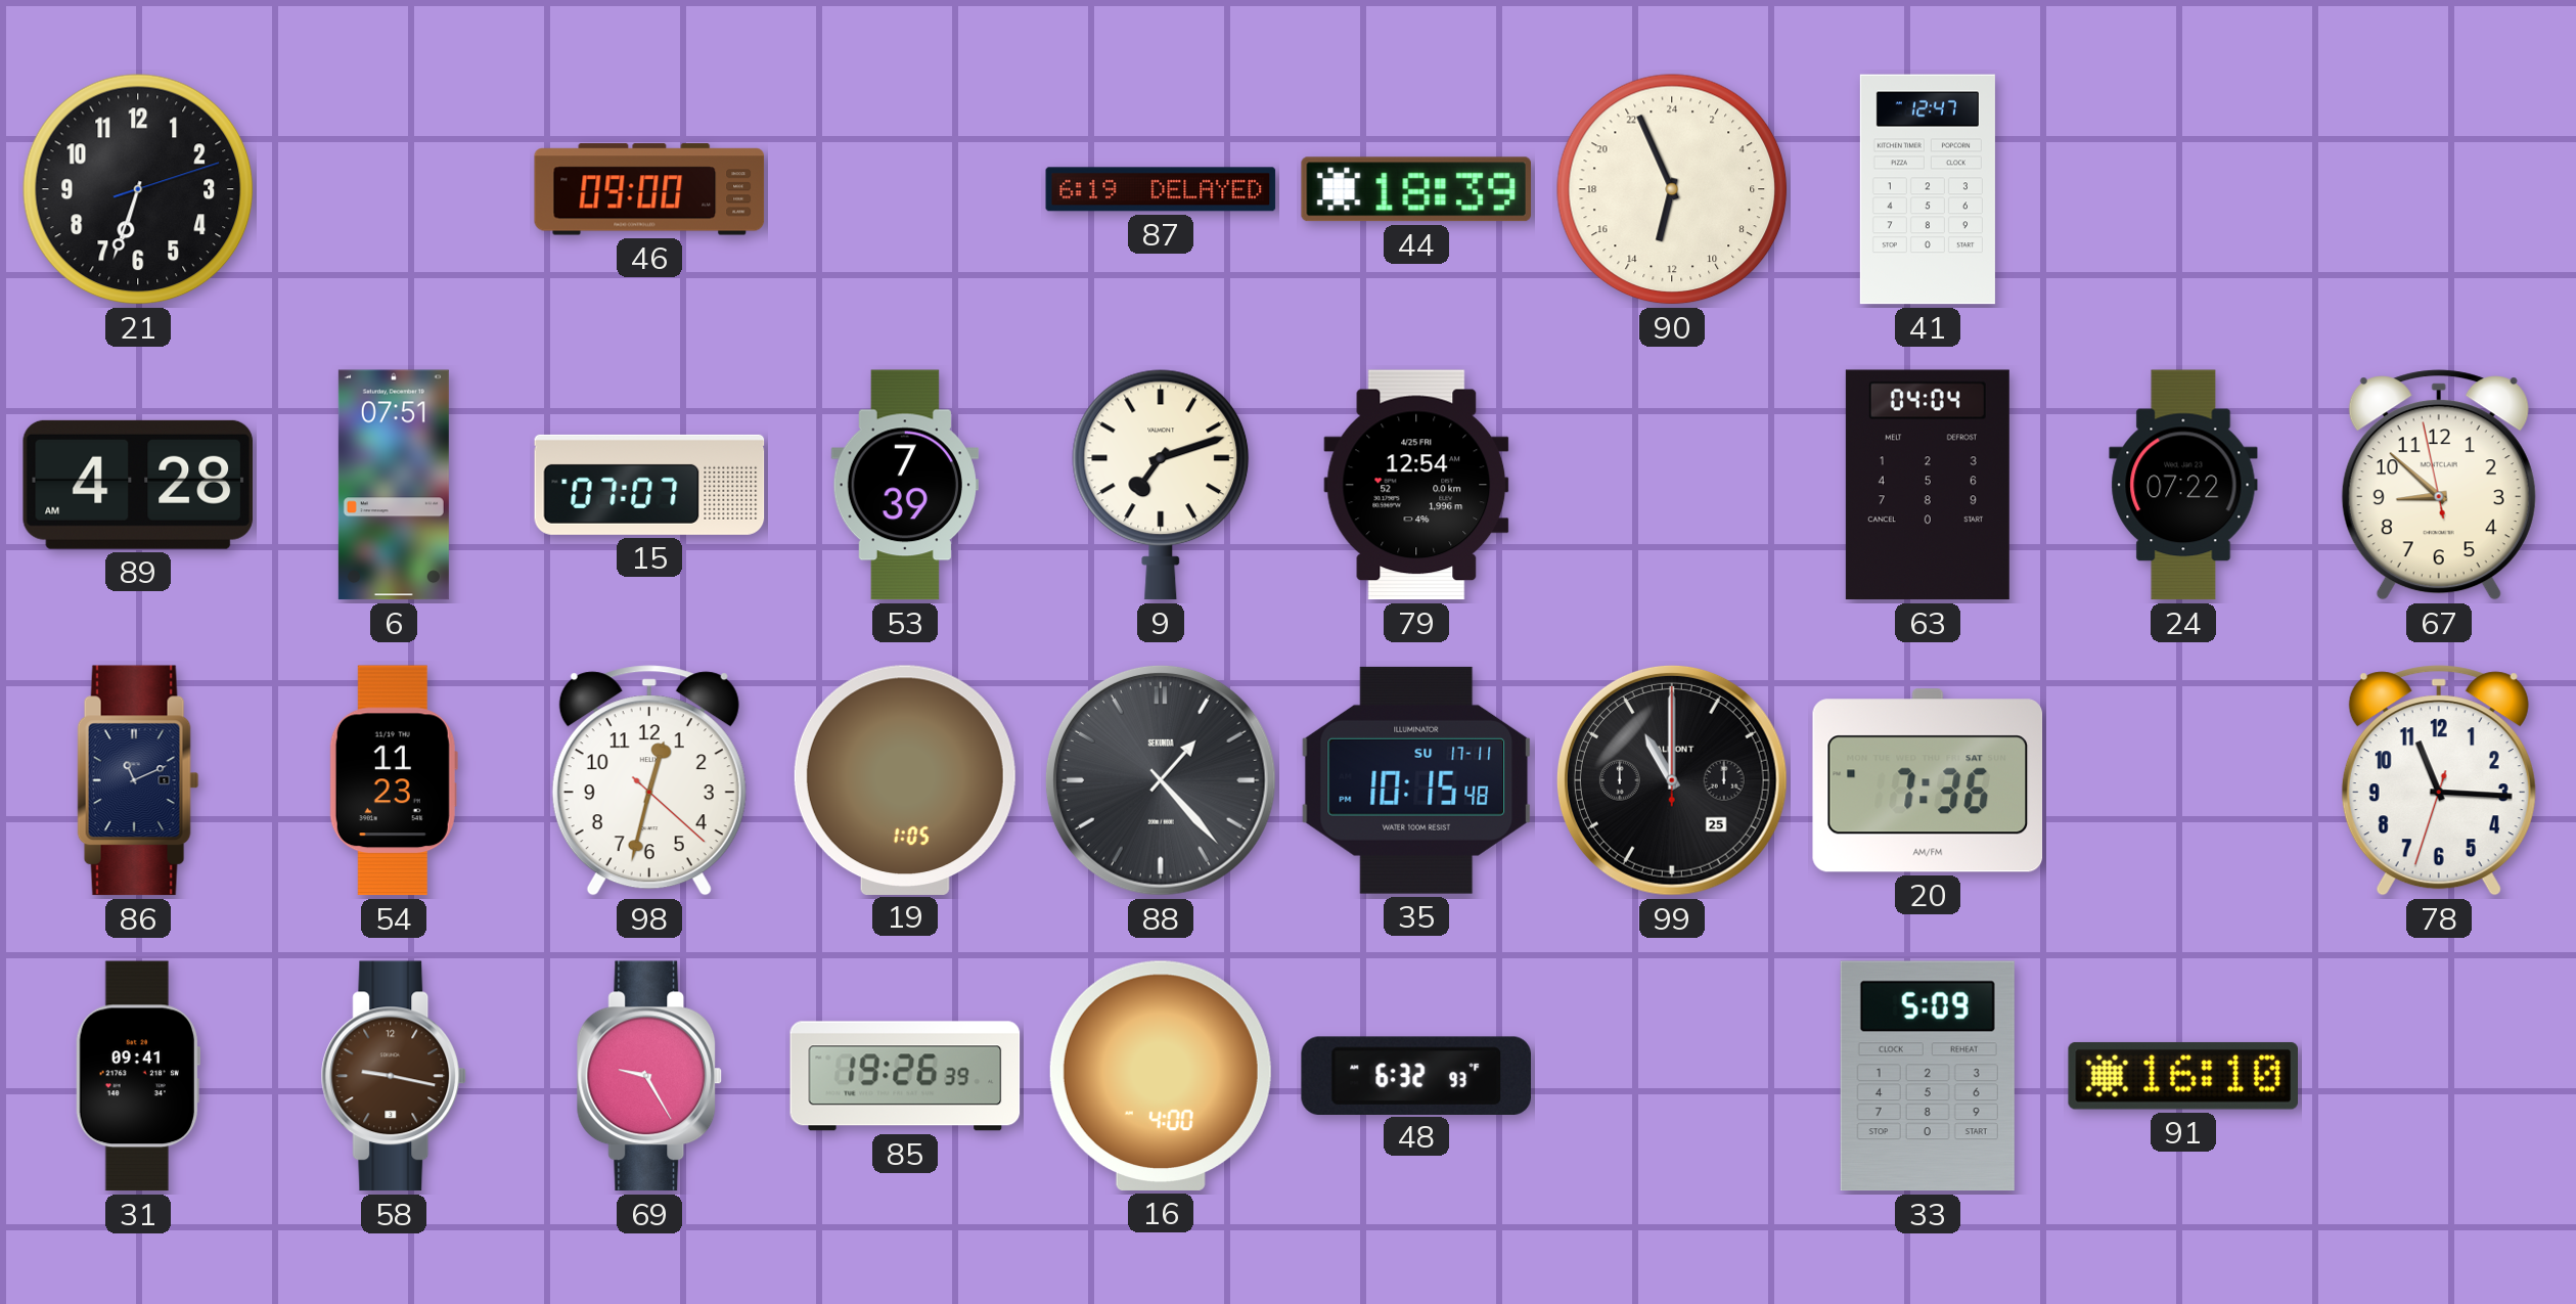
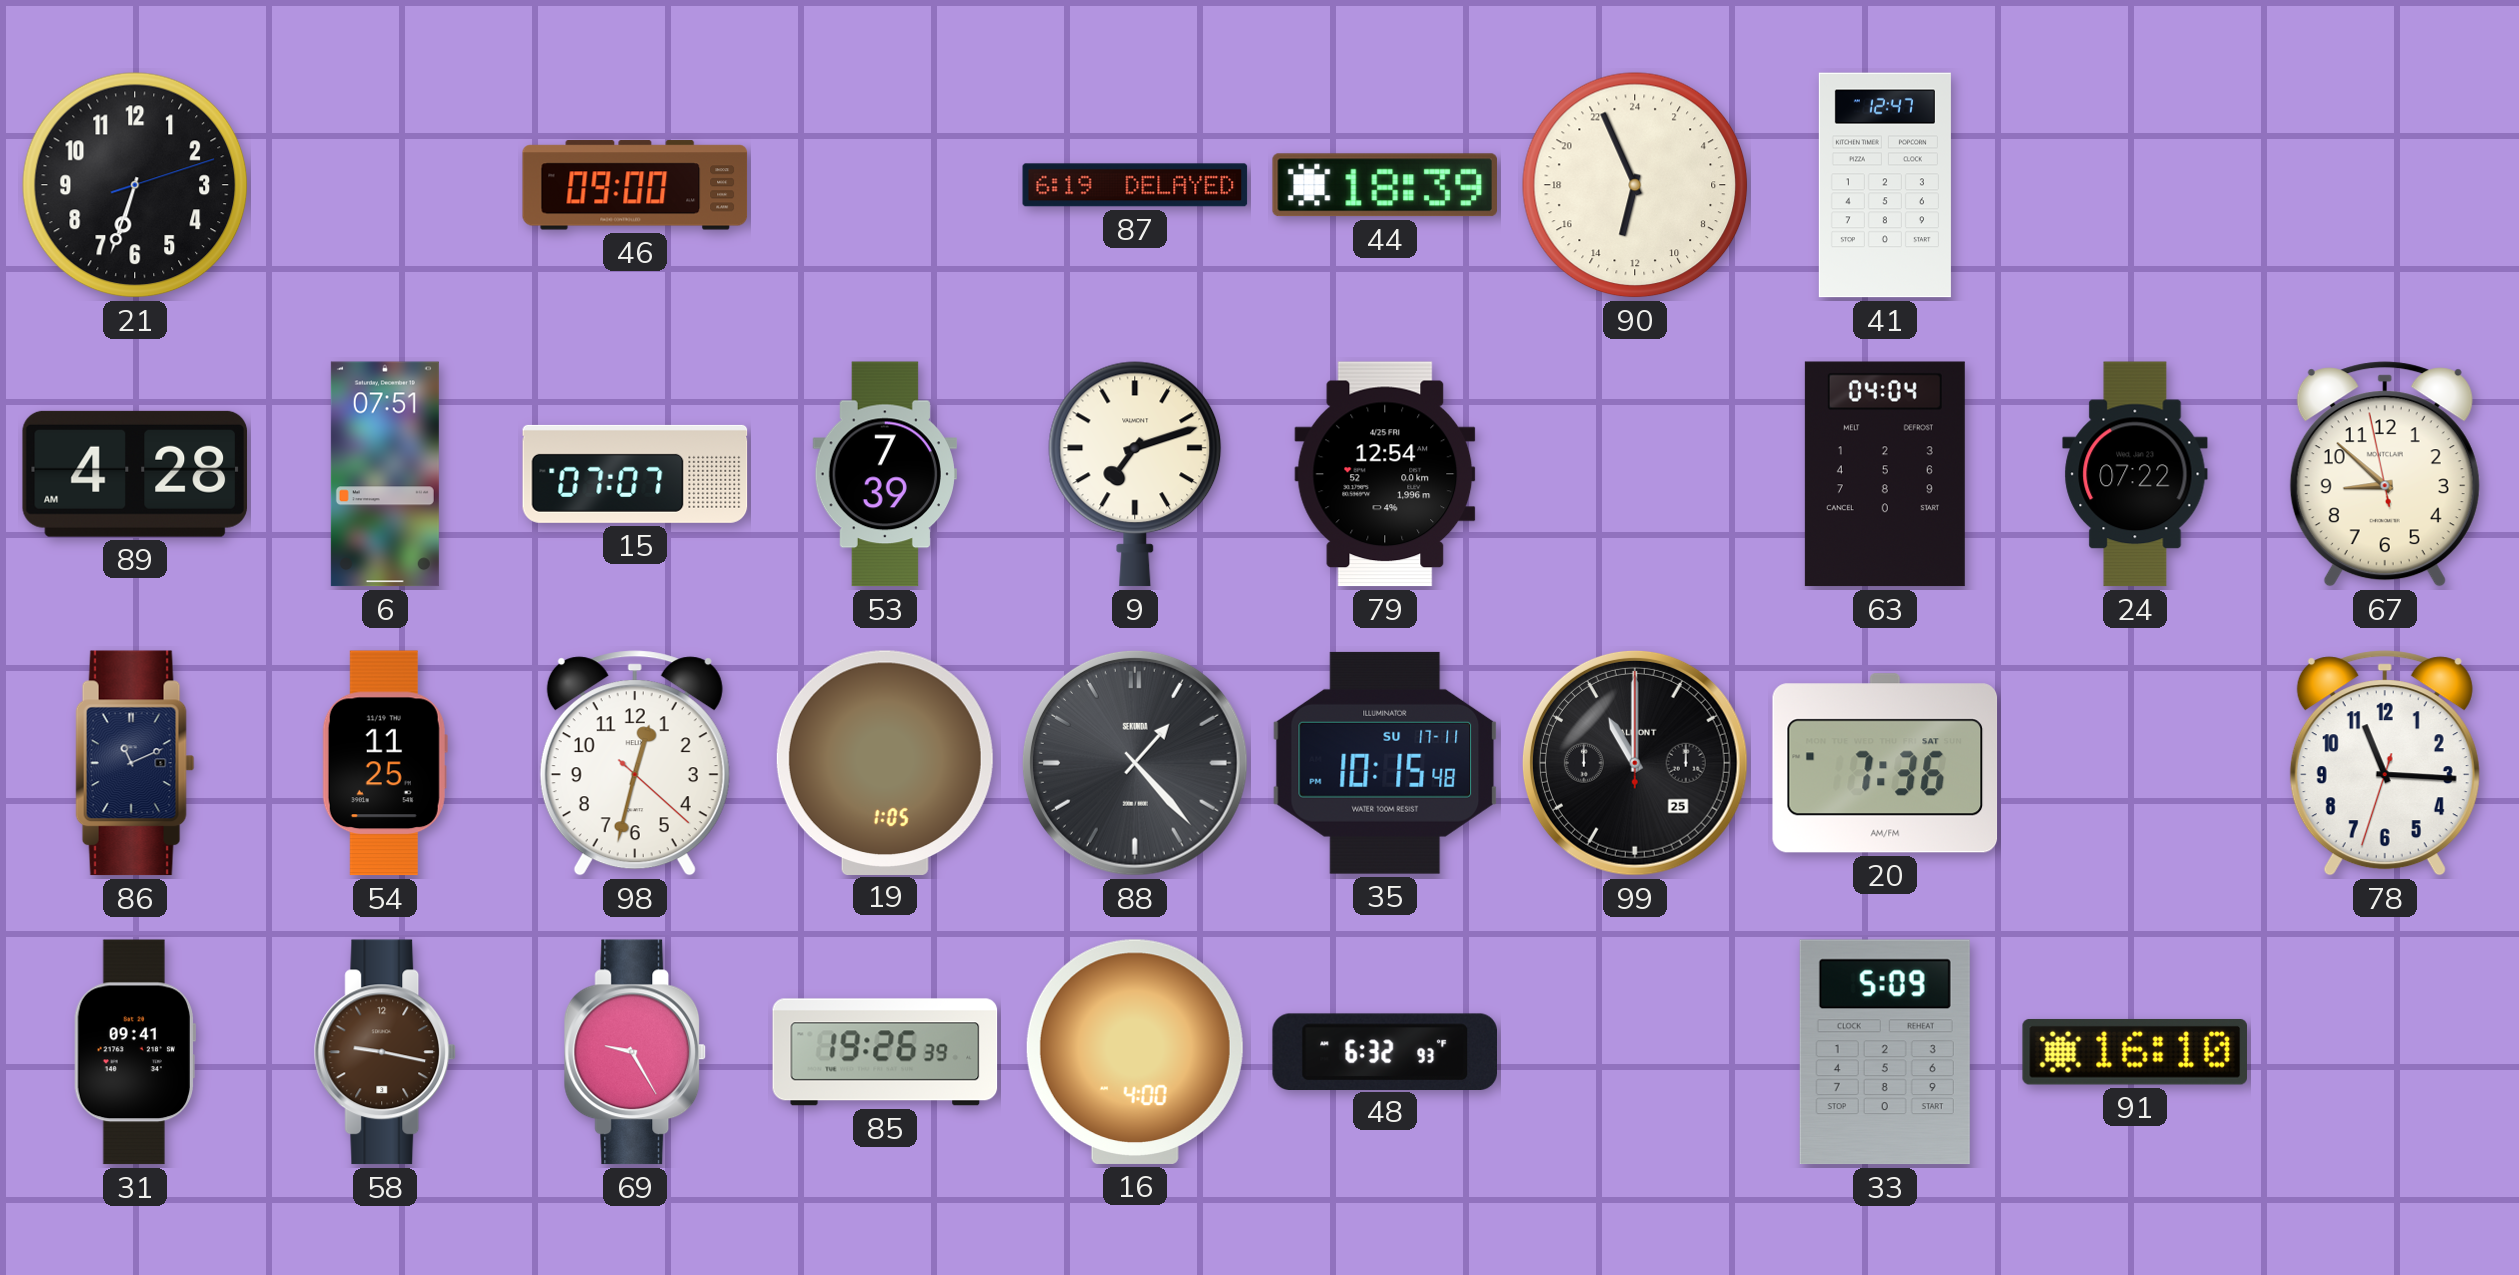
54: 11:23 -> 11:25
